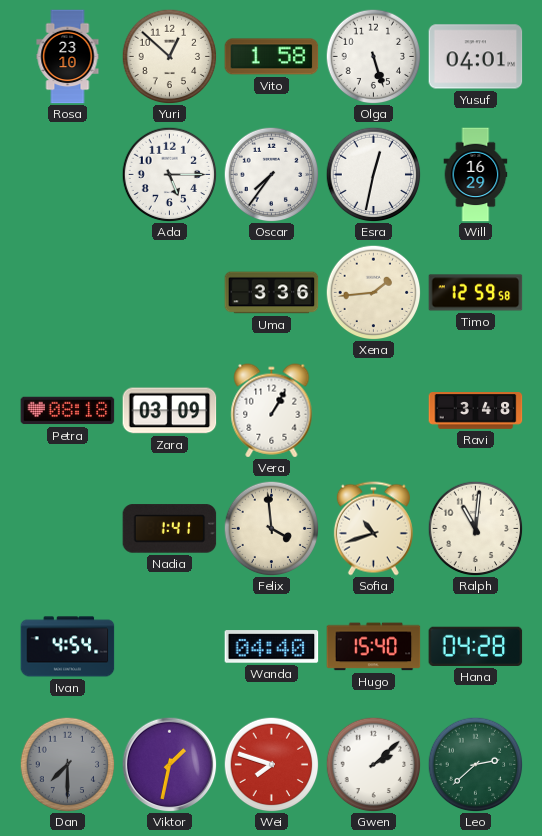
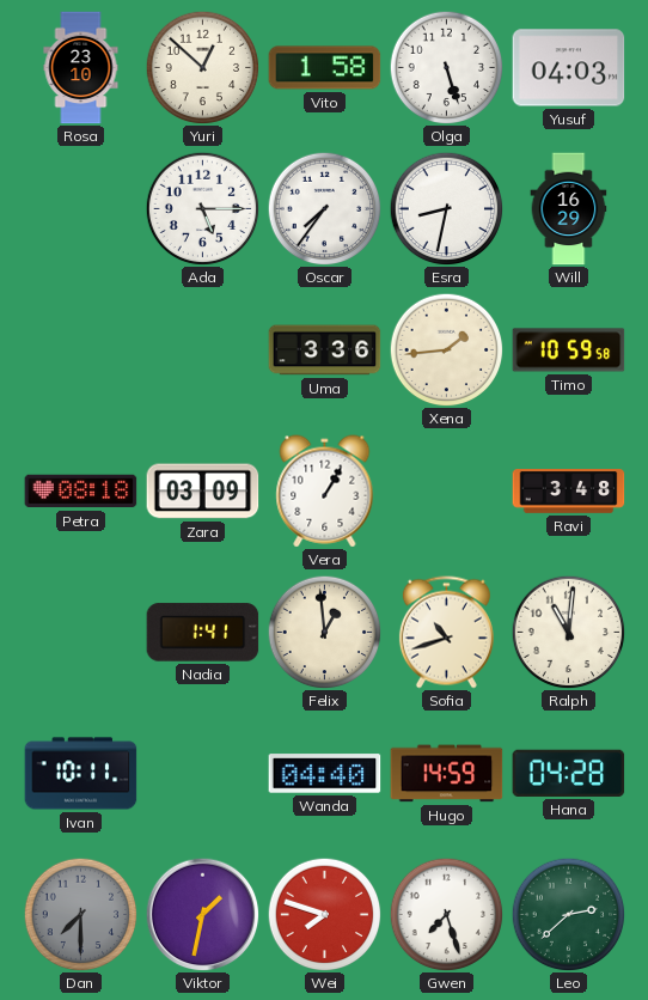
Yusuf: 04:01 -> 04:03
Esra: 12:32 -> 8:32
Timo: 12:59 -> 10:59
Felix: 3:59 -> 12:59
Ivan: 4:54 -> 10:11
Hugo: 15:40 -> 14:59
Gwen: 2:08 -> 7:27
